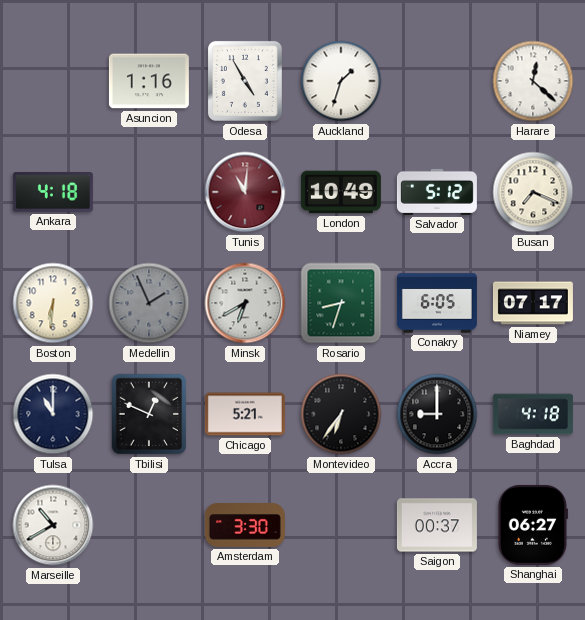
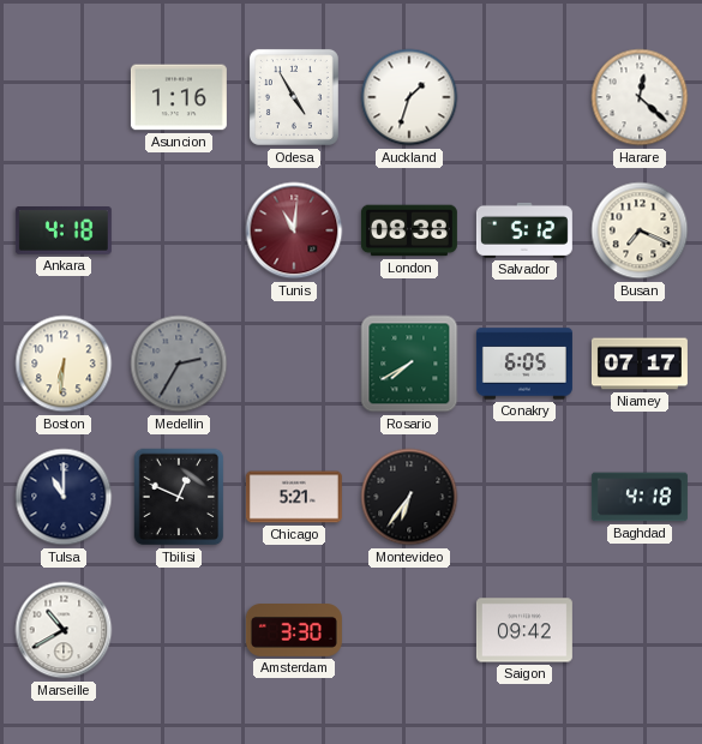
London: 10:49 -> 08:38
Medellin: 1:56 -> 2:35
Minsk: 6:40 -> none
Rosario: 8:33 -> 7:40
Accra: 9:00 -> none
Saigon: 00:37 -> 09:42
Shanghai: 06:27 -> none
